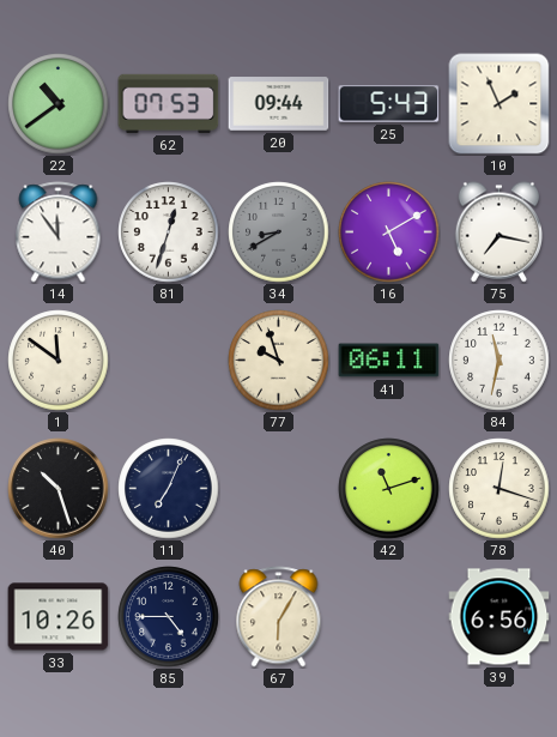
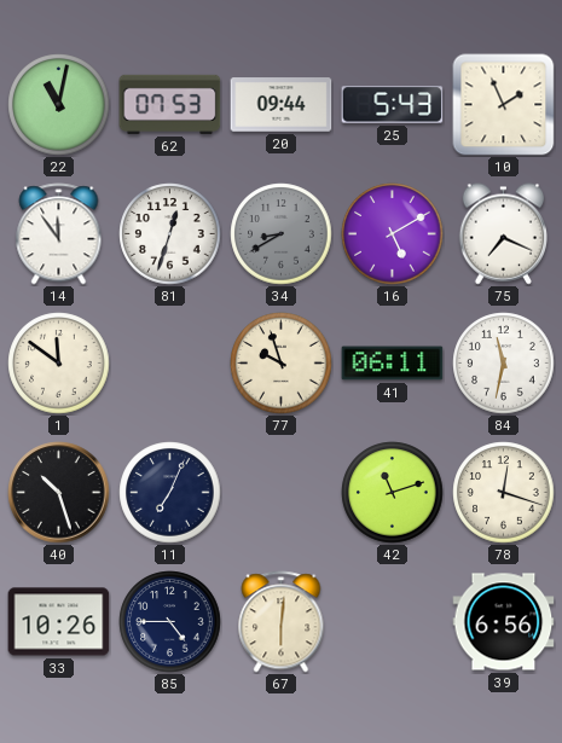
22: 10:39 -> 11:02
75: 7:17 -> 7:19
67: 6:05 -> 6:01
